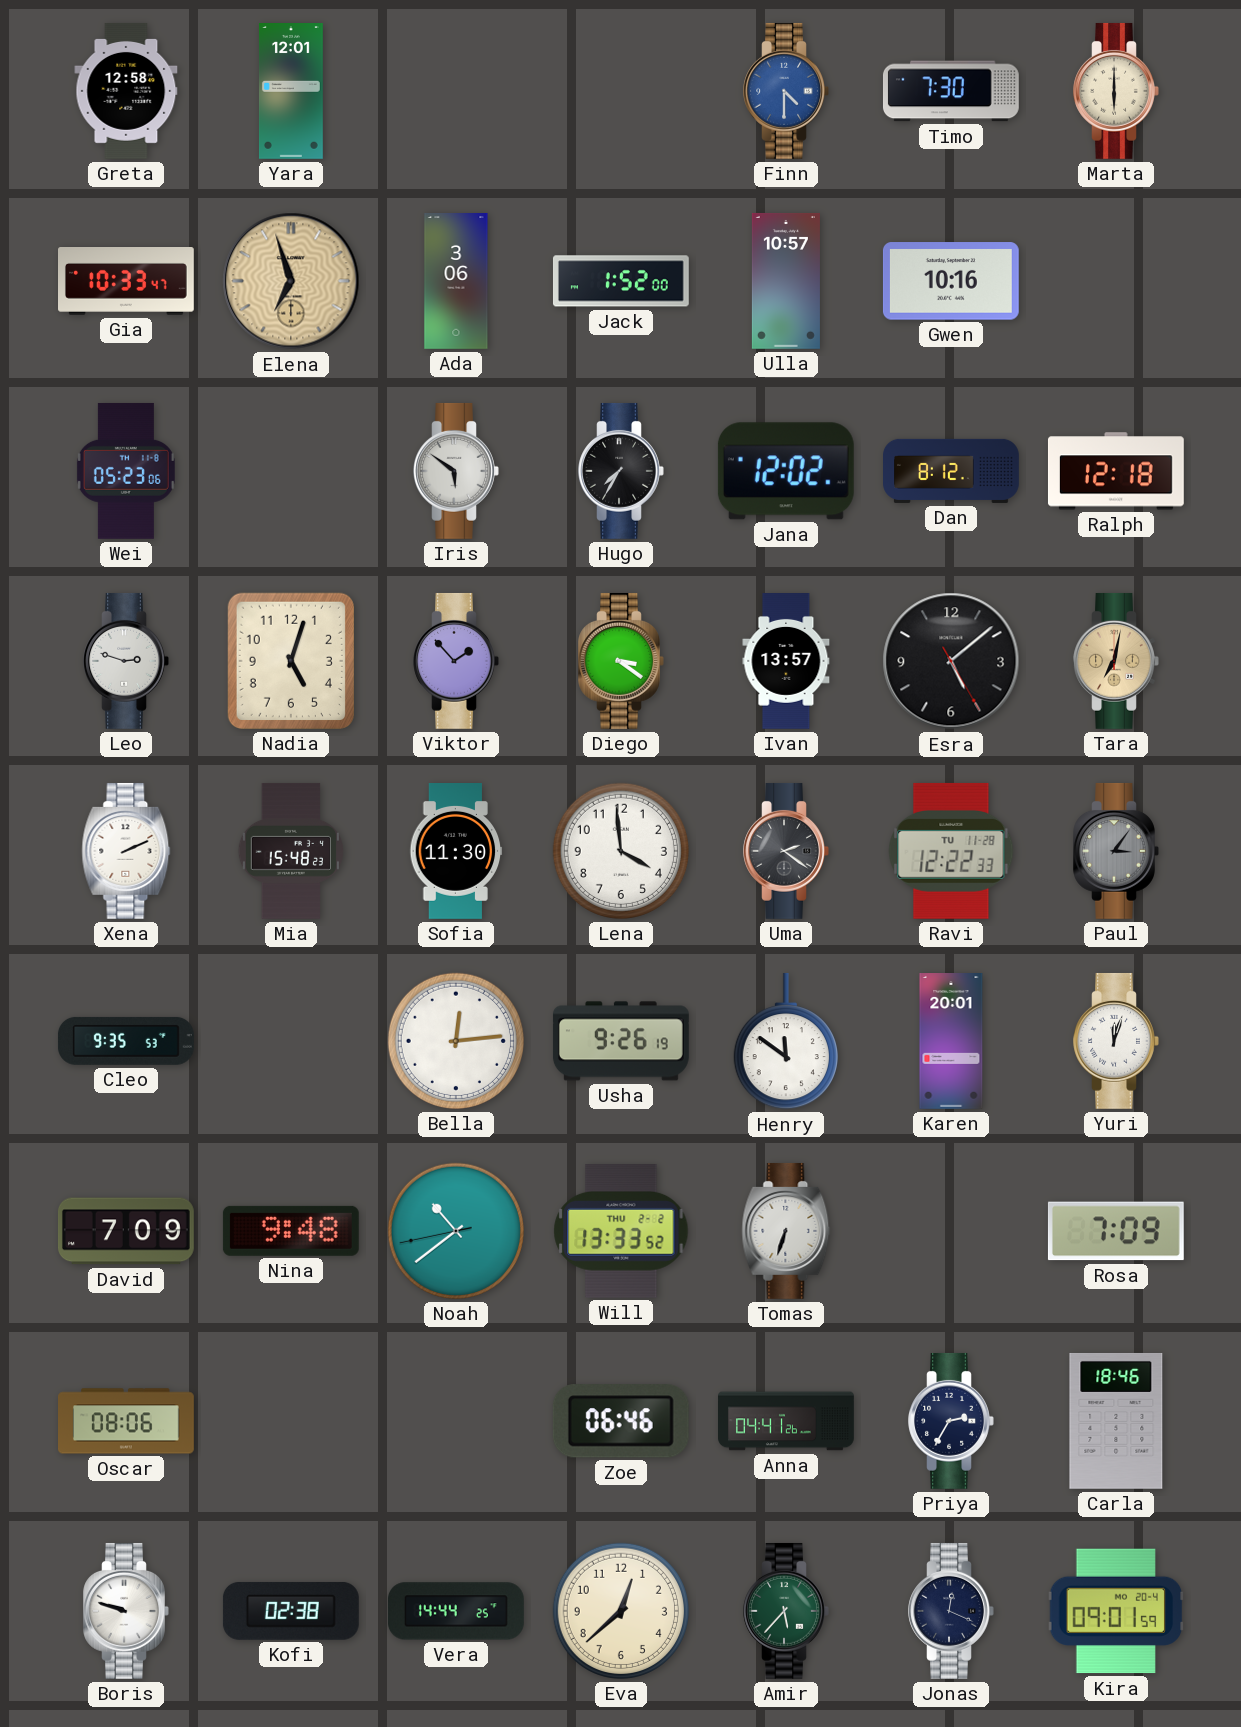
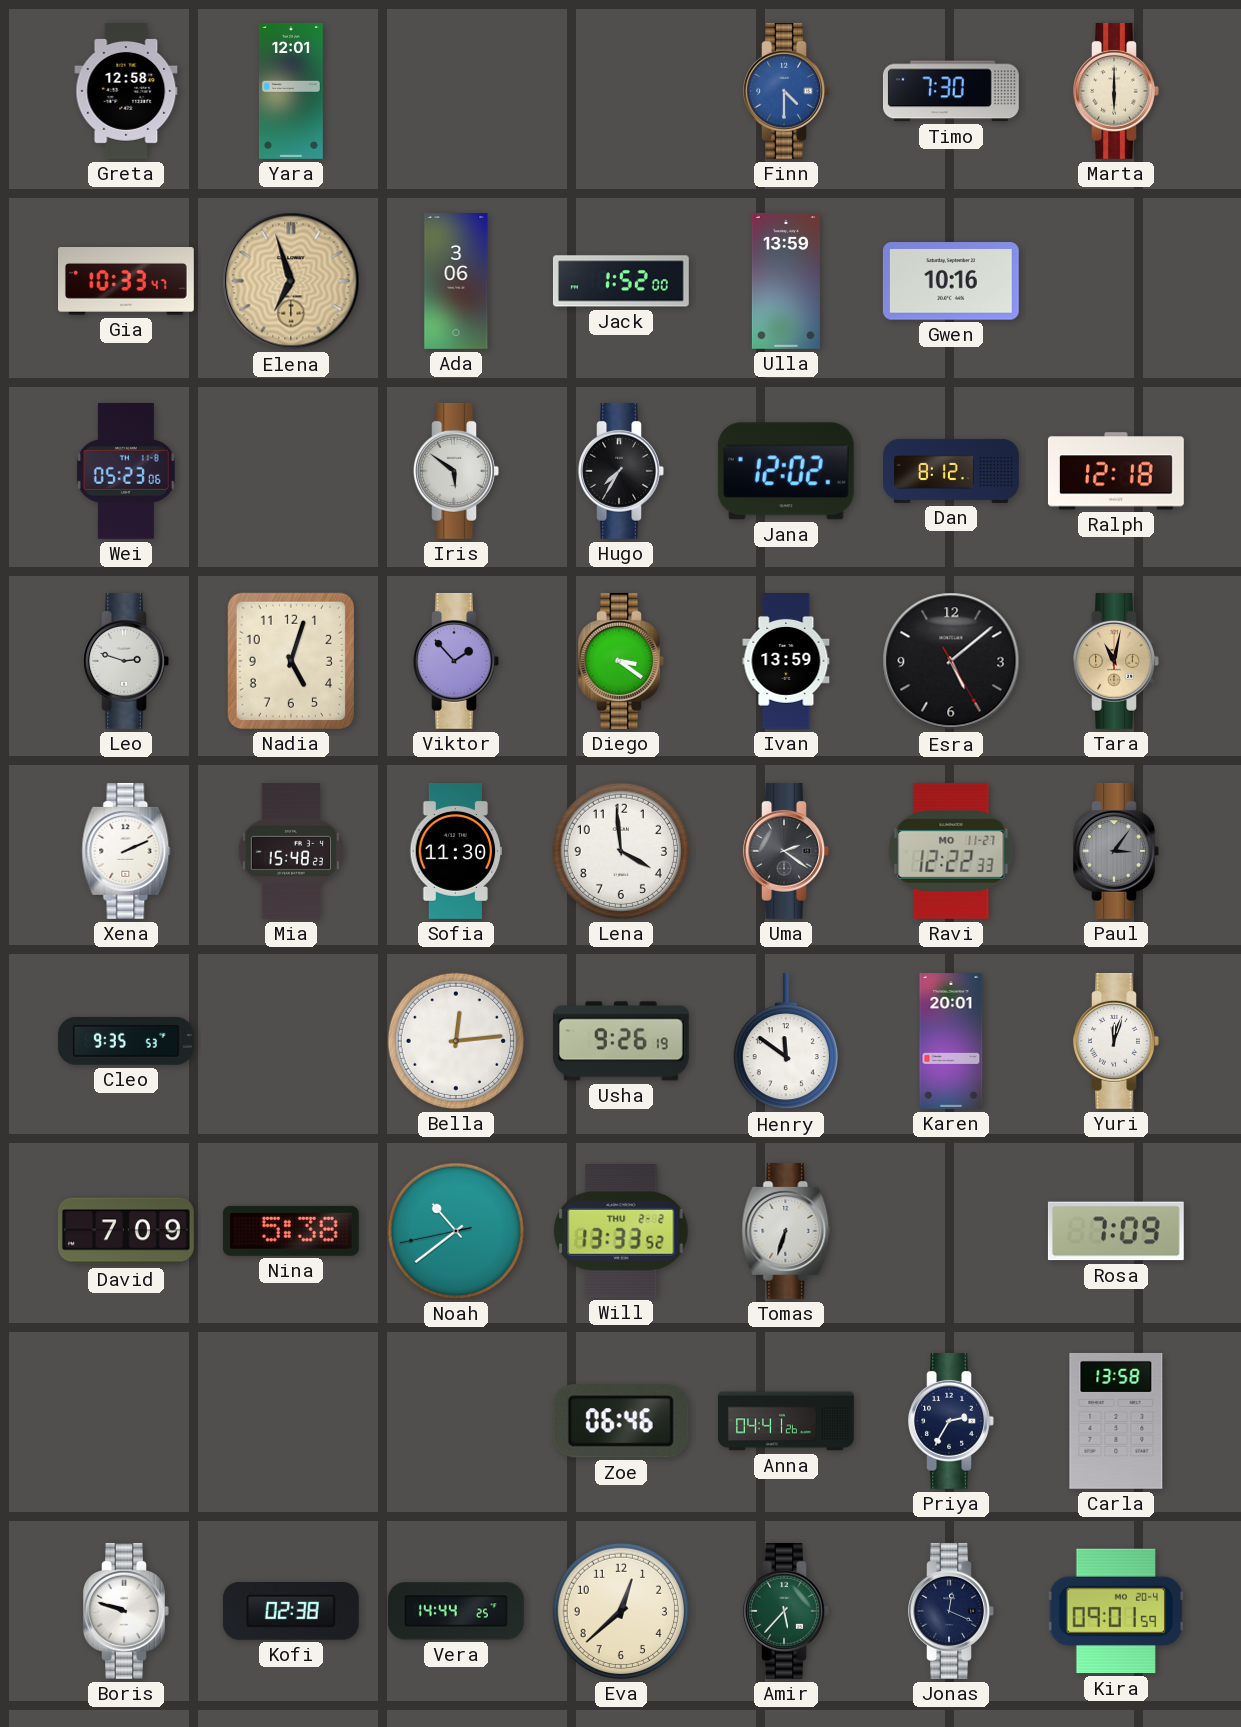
Ulla: 10:57 -> 13:59
Ivan: 13:57 -> 13:59
Tara: 7:02 -> 11:02
Ravi date: TU 11-28 -> MO 11-27
Nina: 9:48 -> 5:38
Oscar: 08:06 -> none
Carla: 18:46 -> 13:58
